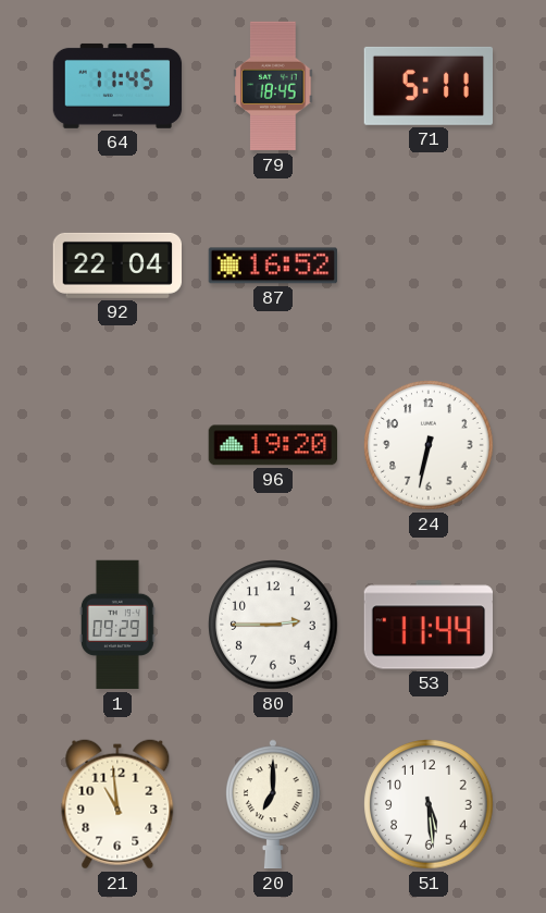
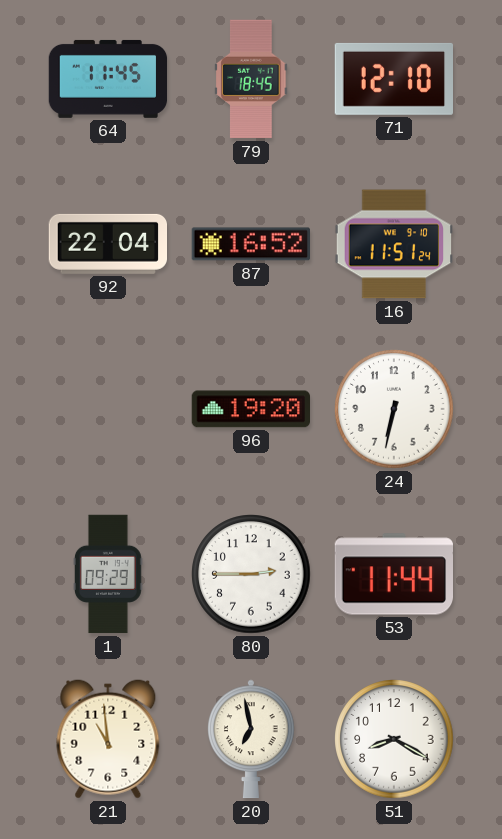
71: 5:11 -> 12:10
16: none -> 11:51
20: 7:00 -> 6:58
51: 5:29 -> 8:20
